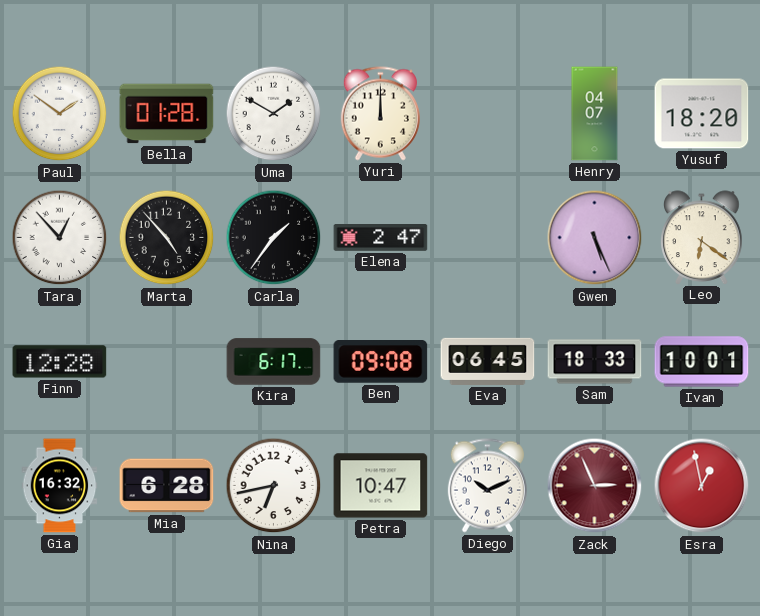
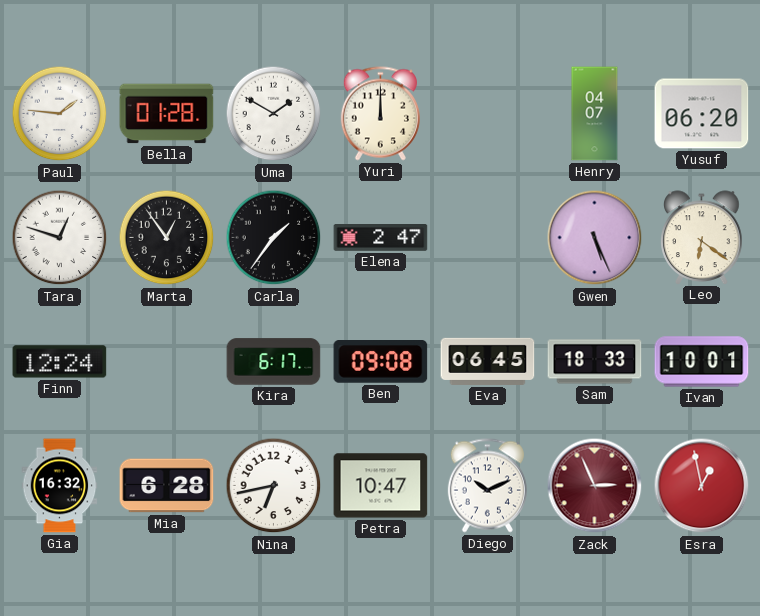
Paul: 1:51 -> 1:46
Yusuf: 18:20 -> 06:20
Tara: 12:53 -> 12:48
Marta: 4:53 -> 12:54
Finn: 12:28 -> 12:24
